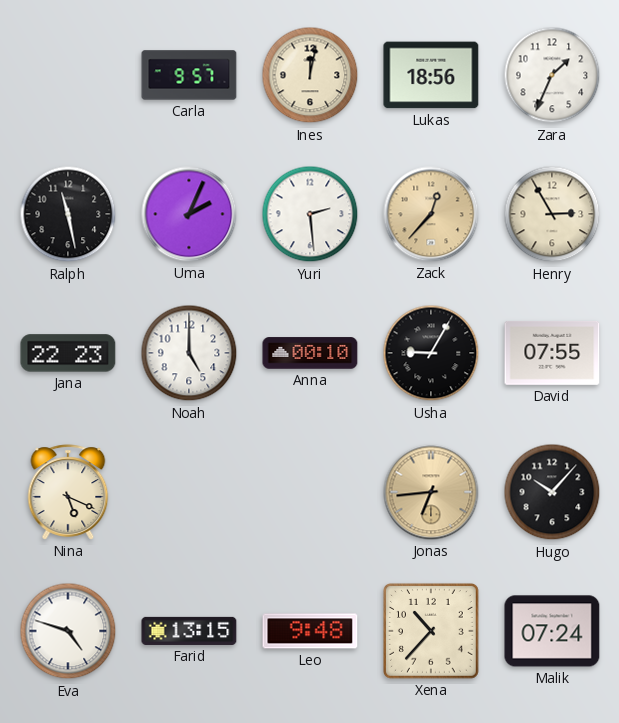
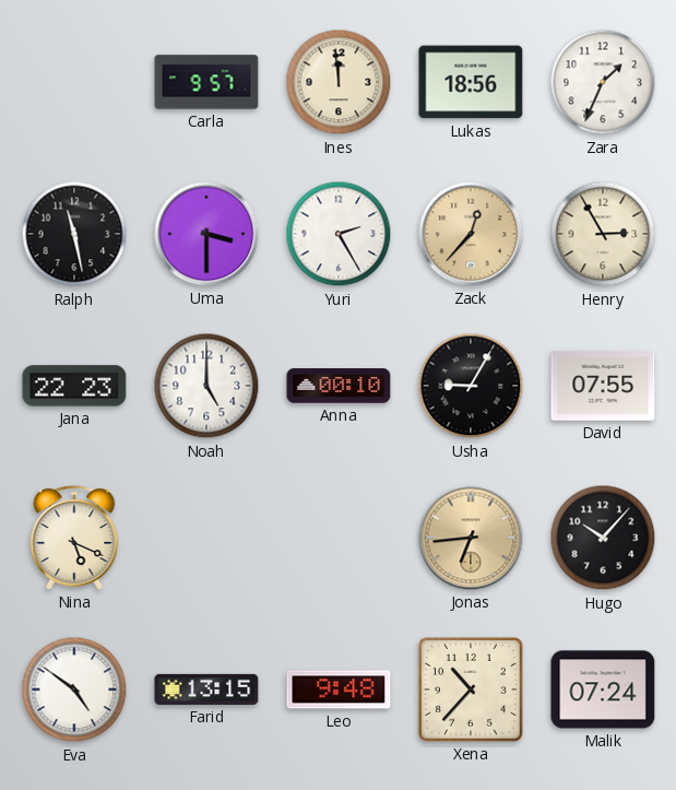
Ines: 12:02 -> 11:59
Uma: 2:04 -> 3:30
Yuri: 2:29 -> 2:25
Eva: 4:48 -> 4:51
